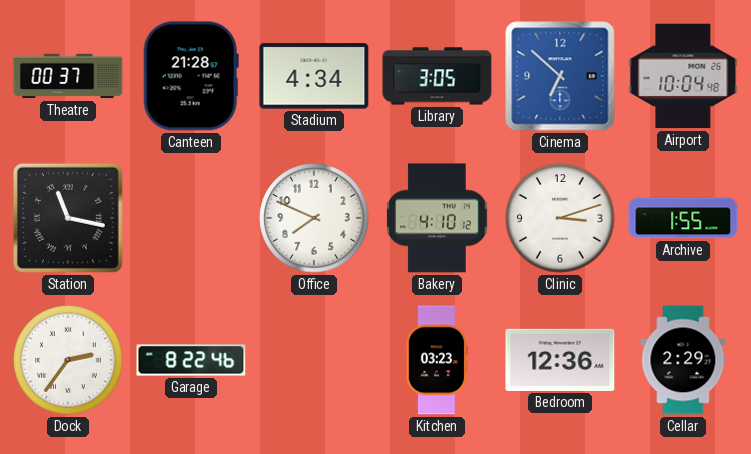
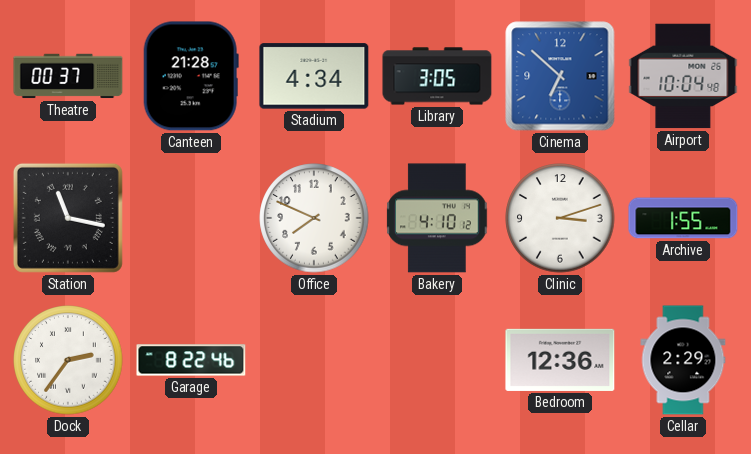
Kitchen: 03:23 -> none
